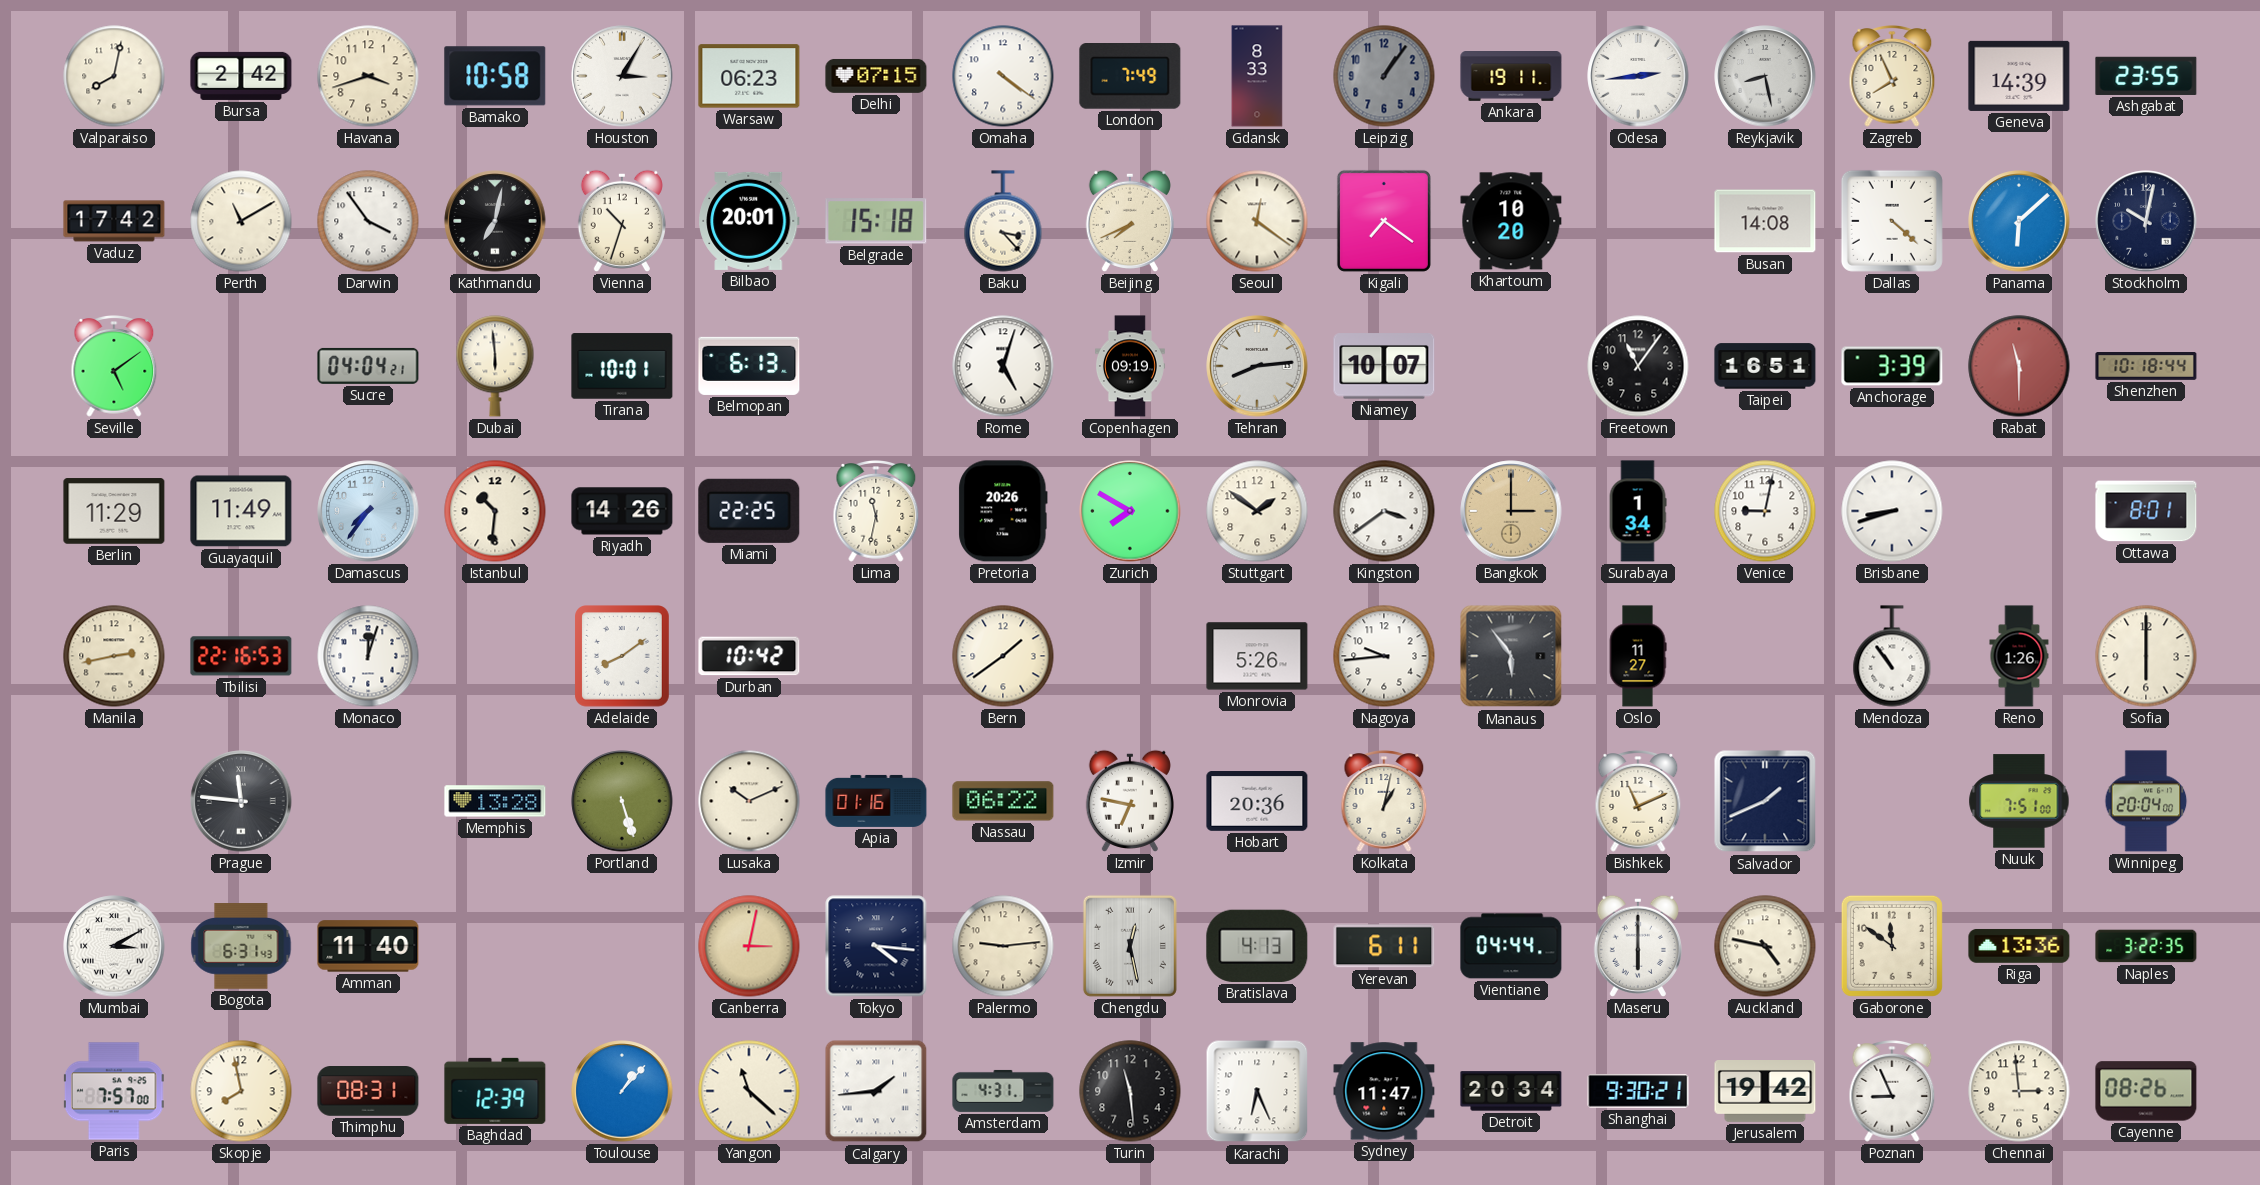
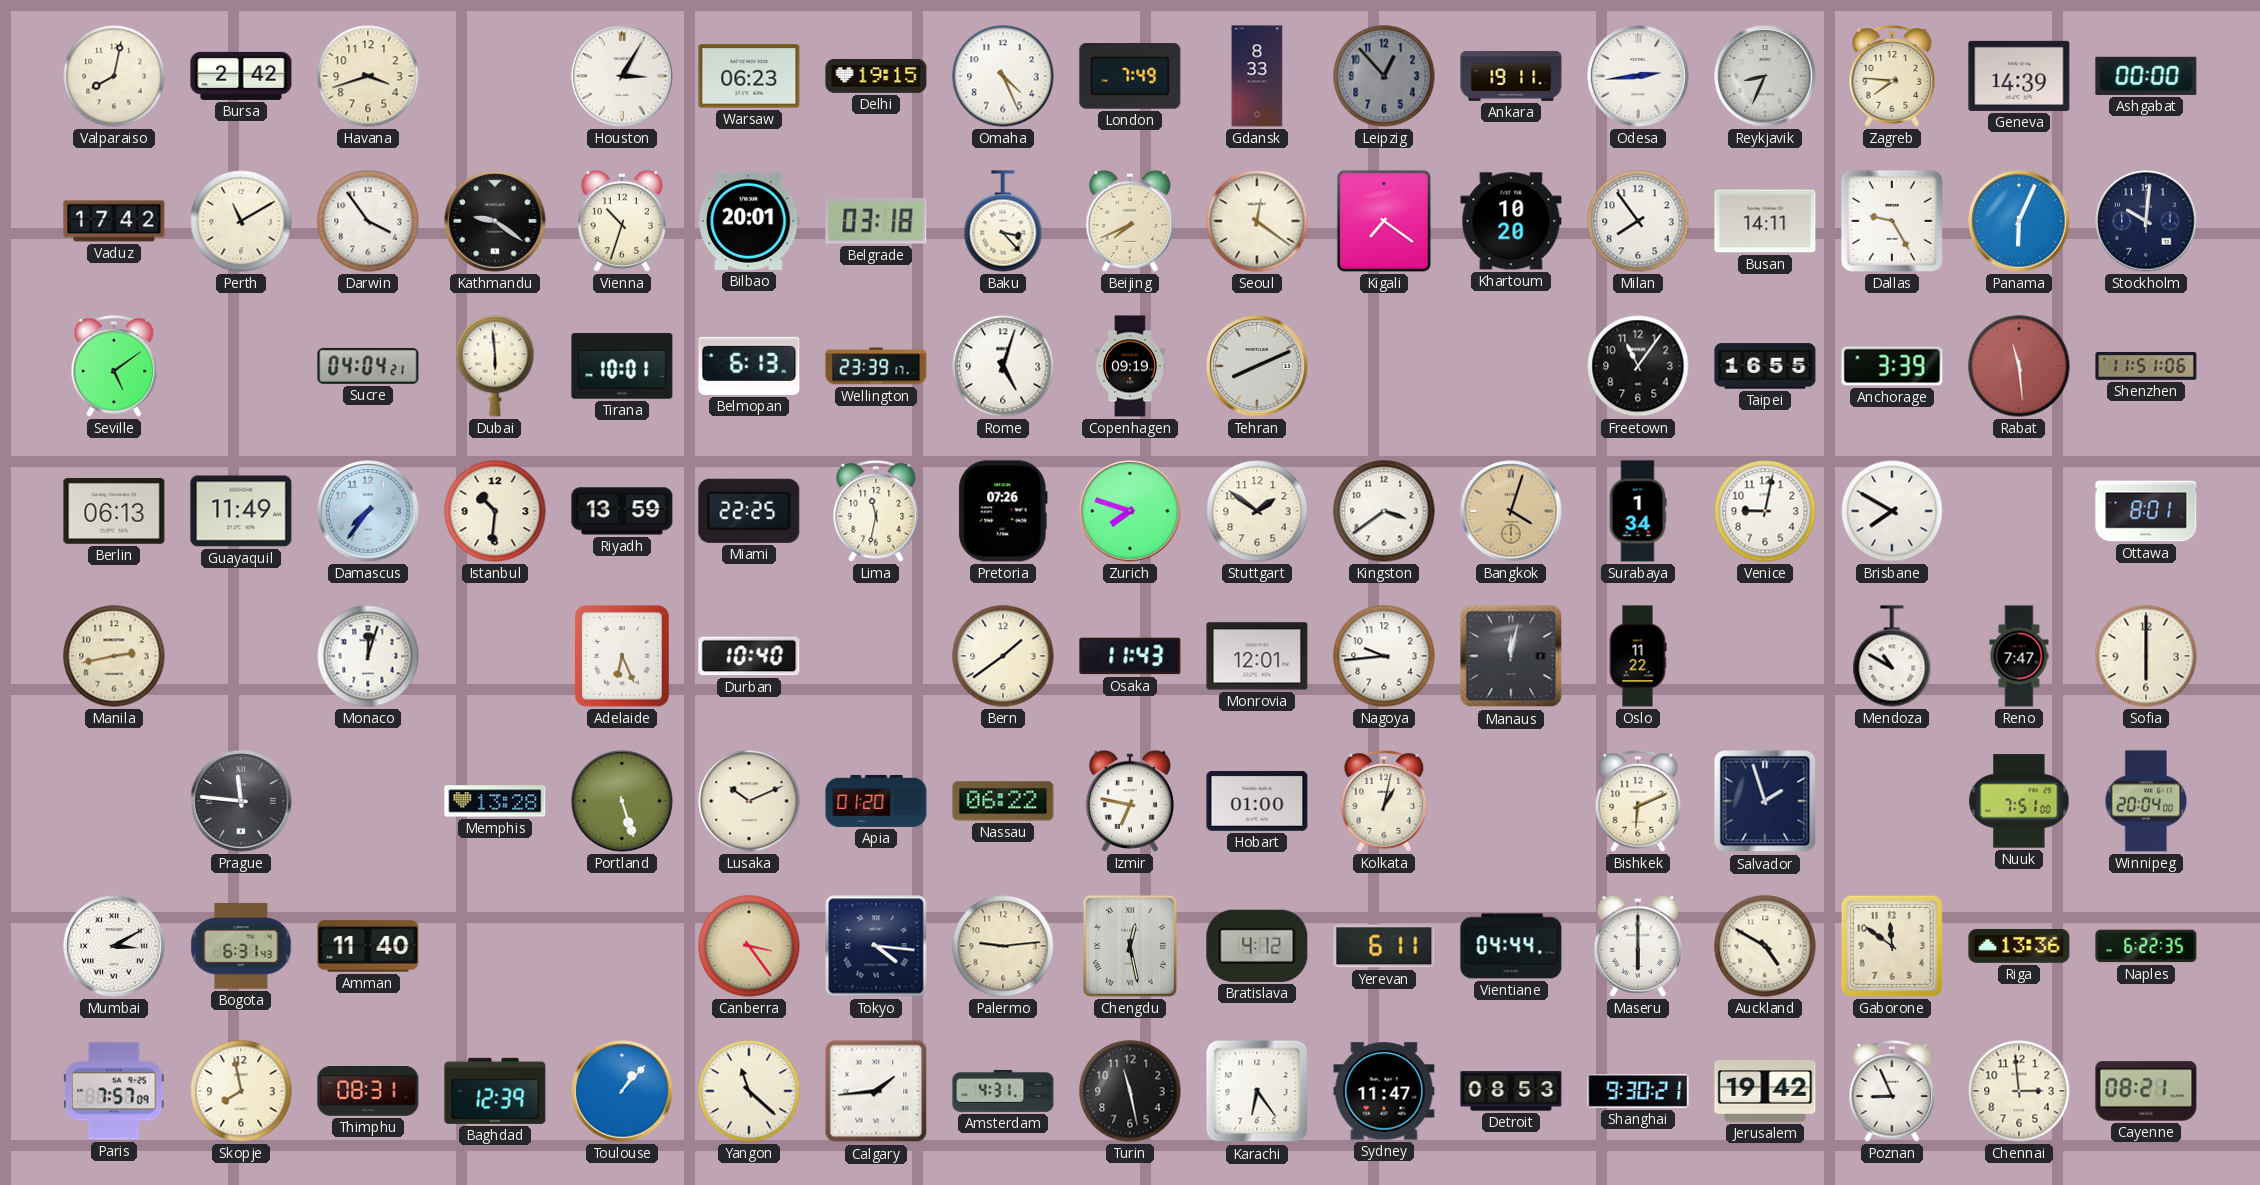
Bamako: 10:58 -> none
Delhi: 07:15 -> 19:15
Omaha: 4:21 -> 4:26
Leipzig: 1:06 -> 12:53
Reykjavik: 8:28 -> 8:34
Zagreb: 7:56 -> 7:46
Ashgabat: 23:55 -> 00:00
Kathmandu: 7:02 -> 9:21
Belgrade: 15:18 -> 03:18
Milan: none -> 7:54
Busan: 14:08 -> 14:11
Dallas: 4:22 -> 9:25
Panama: 6:08 -> 6:04
Stockholm: 10:02 -> 10:01
Wellington: none -> 23:39
Tehran: 8:14 -> 8:11
Niamey: 10:07 -> none
Taipei: 16:51 -> 16:55
Rabat: 11:30 -> 11:29
Shenzhen: 10:18 -> 11:51
Berlin: 11:29 -> 06:13
Riyadh: 14:26 -> 13:59
Pretoria: 20:26 -> 07:26
Zurich: 7:50 -> 7:48
Bangkok: 3:00 -> 4:03
Brisbane: 8:42 -> 7:50
Tbilisi: 22:16 -> none
Adelaide: 8:09 -> 6:26
Durban: 10:42 -> 10:40
Osaka: none -> 11:43
Monrovia: 5:26 -> 12:01
Manaus: 5:54 -> 12:02
Oslo: 11:27 -> 11:22
Mendoza: 10:54 -> 10:50
Reno: 1:26 -> 7:47
Apia: 01:16 -> 01:20
Hobart: 20:36 -> 01:00
Bishkek: 11:11 -> 6:11
Salvador: 1:41 -> 1:57
Canberra: 3:02 -> 3:24
Bratislava: 4:13 -> 4:12
Auckland: 4:47 -> 4:50
Naples: 3:22 -> 6:22
Paris: 7:57:00 -> 7:57:09
Turin: 11:29 -> 11:28
Karachi: 6:26 -> 6:24
Detroit: 20:34 -> 08:53
Cayenne: 08:26 -> 08:21
